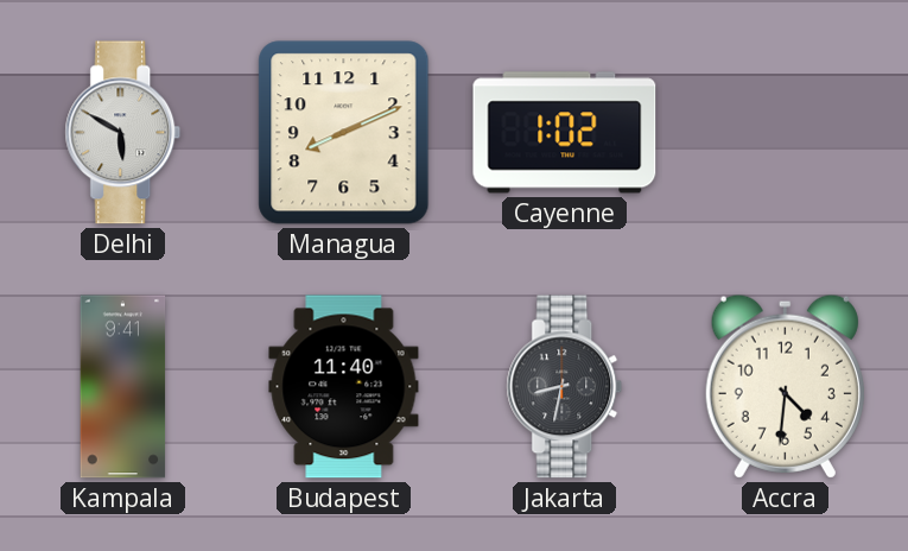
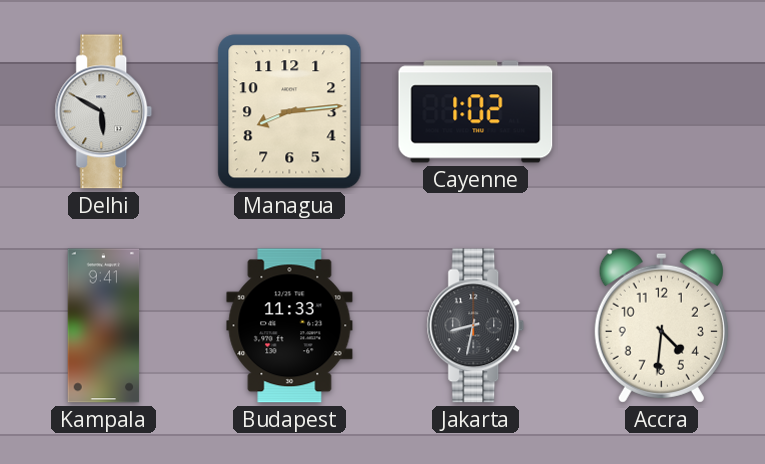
Managua: 8:11 -> 8:14
Budapest: 11:40 -> 11:33
